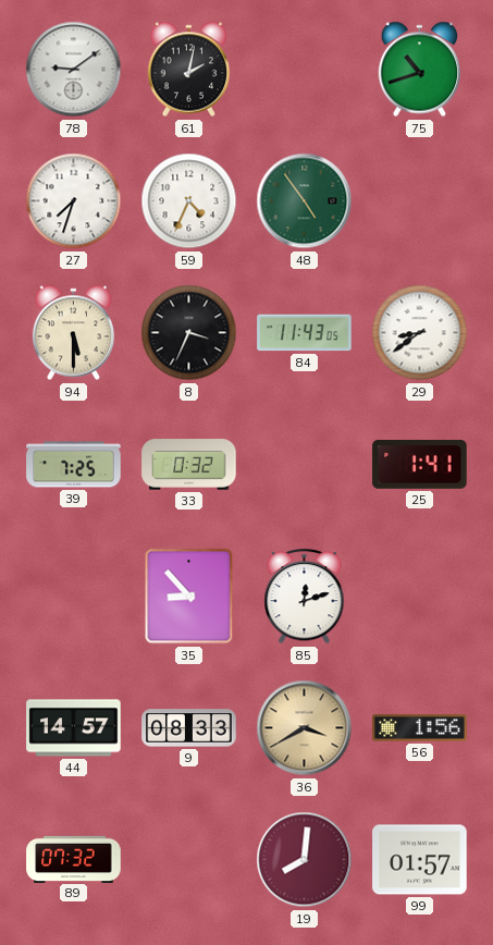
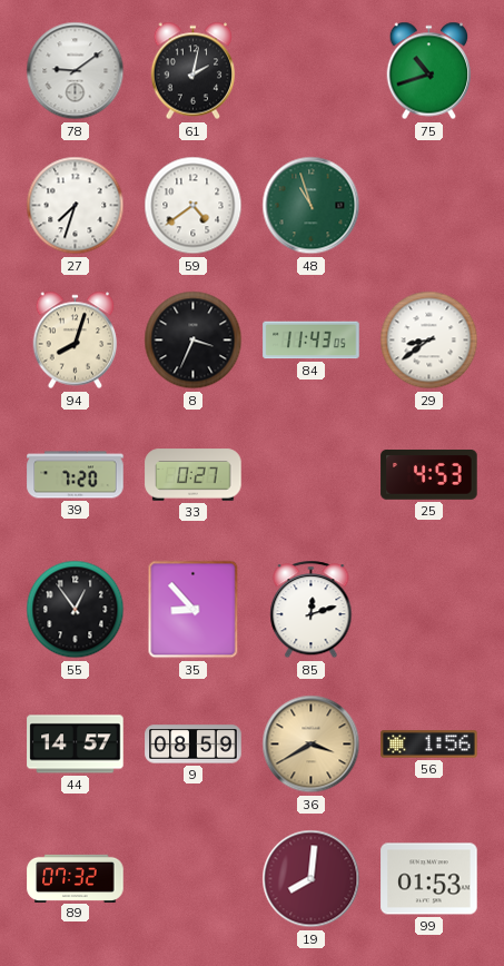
59: 4:34 -> 4:39
48: 4:54 -> 10:57
94: 5:30 -> 8:03
39: 7:25 -> 7:20
33: 0:32 -> 0:27
25: 1:41 -> 4:53
55: none -> 12:54
9: 08:33 -> 08:59
99: 01:57 -> 01:53
